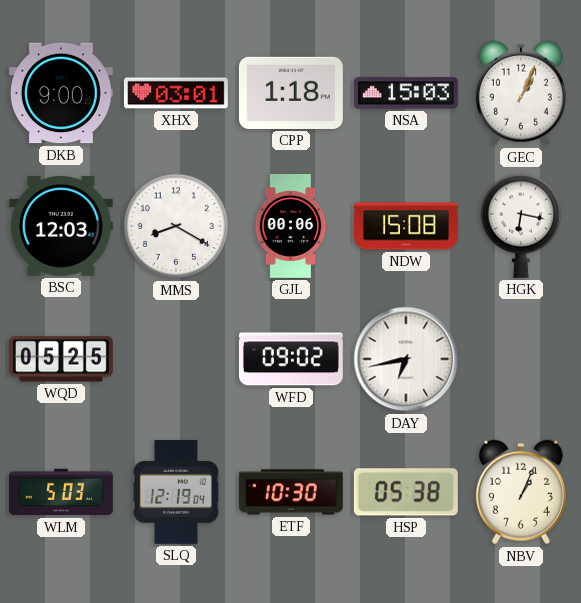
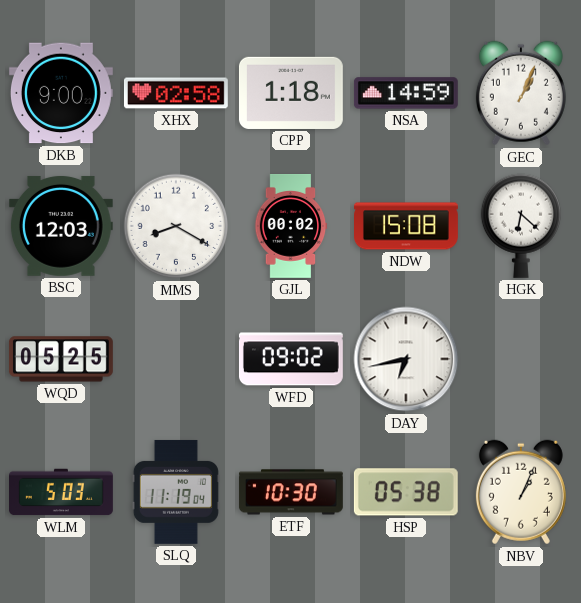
XHX: 03:01 -> 02:58
NSA: 15:03 -> 14:59
GJL: 00:06 -> 00:02
HGK: 6:17 -> 6:22
SLQ: 12:19 -> 11:19
